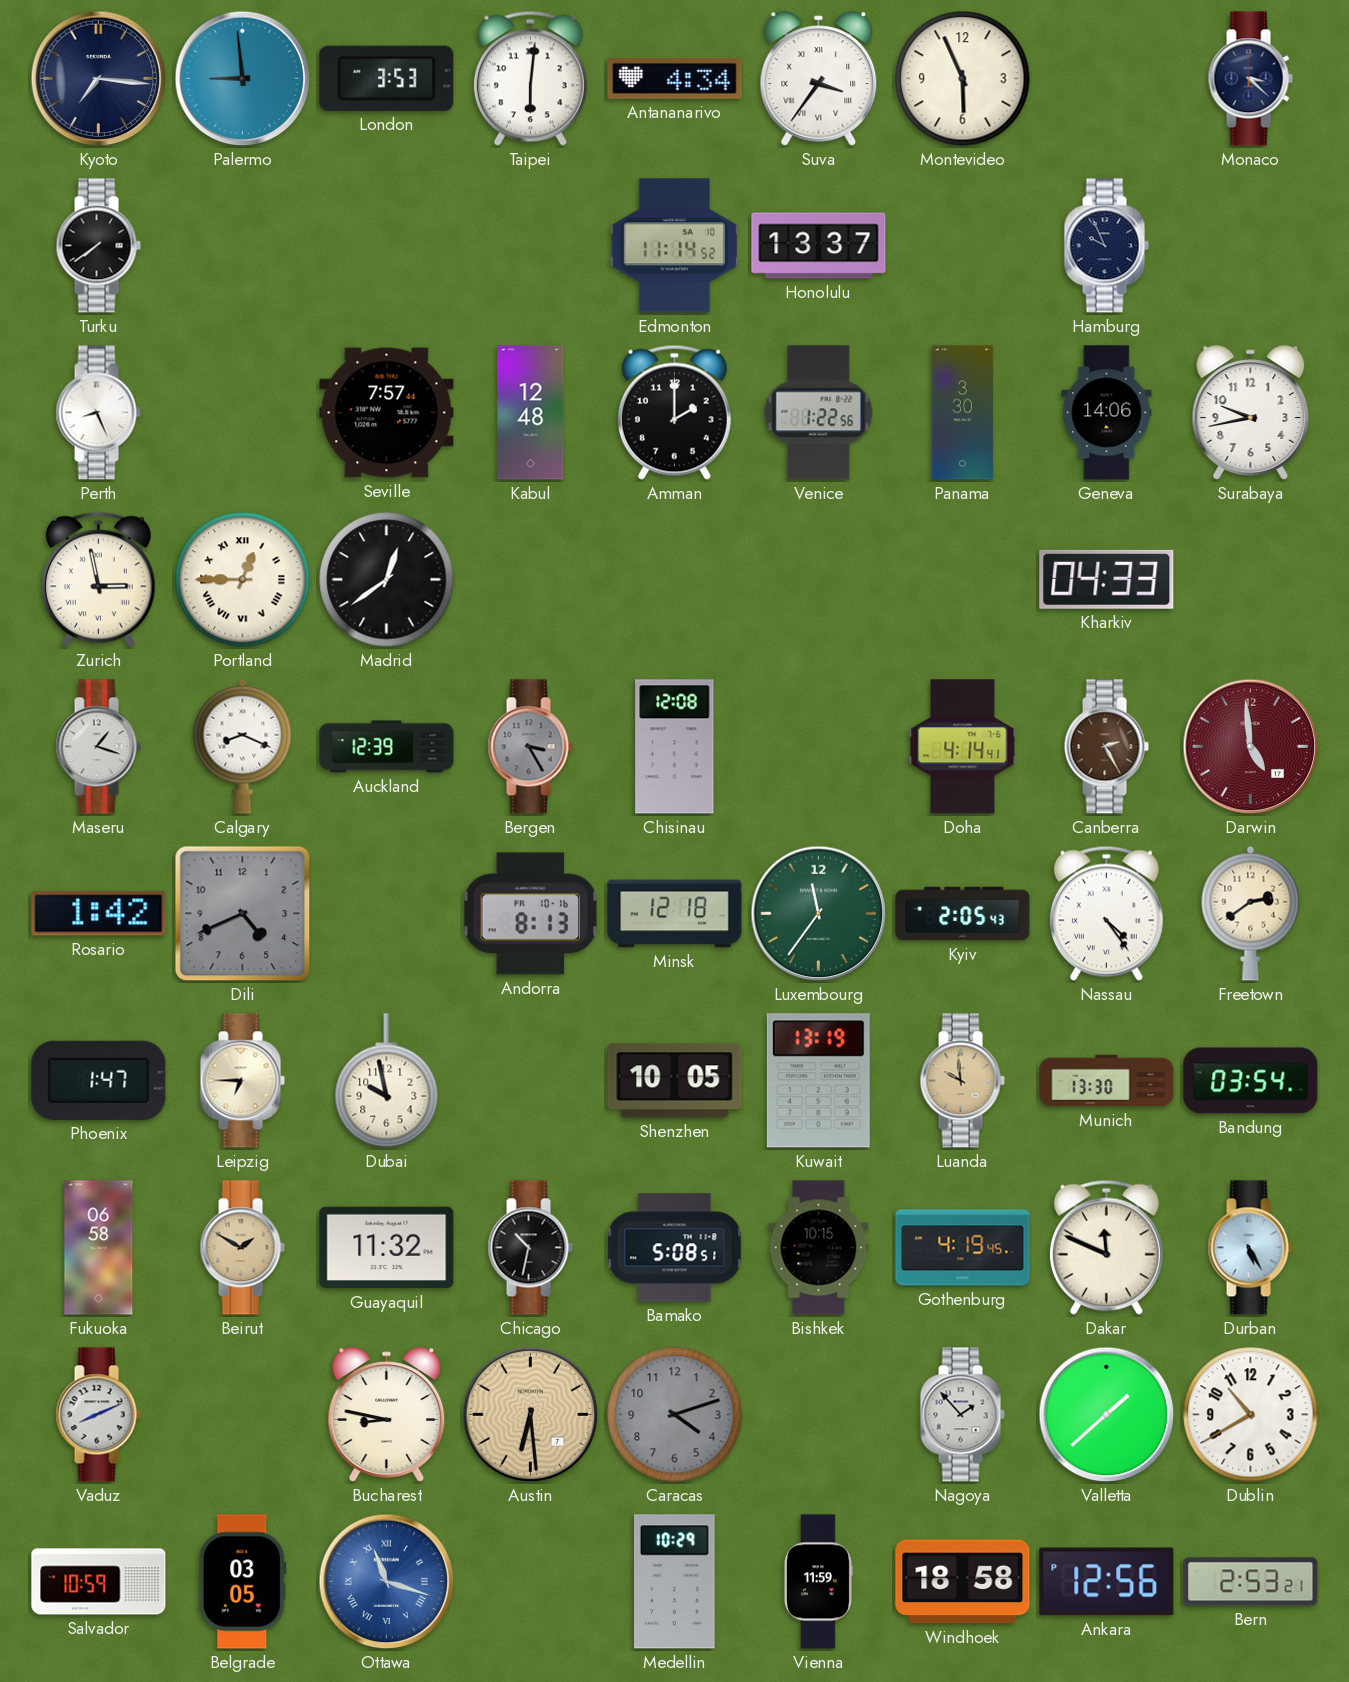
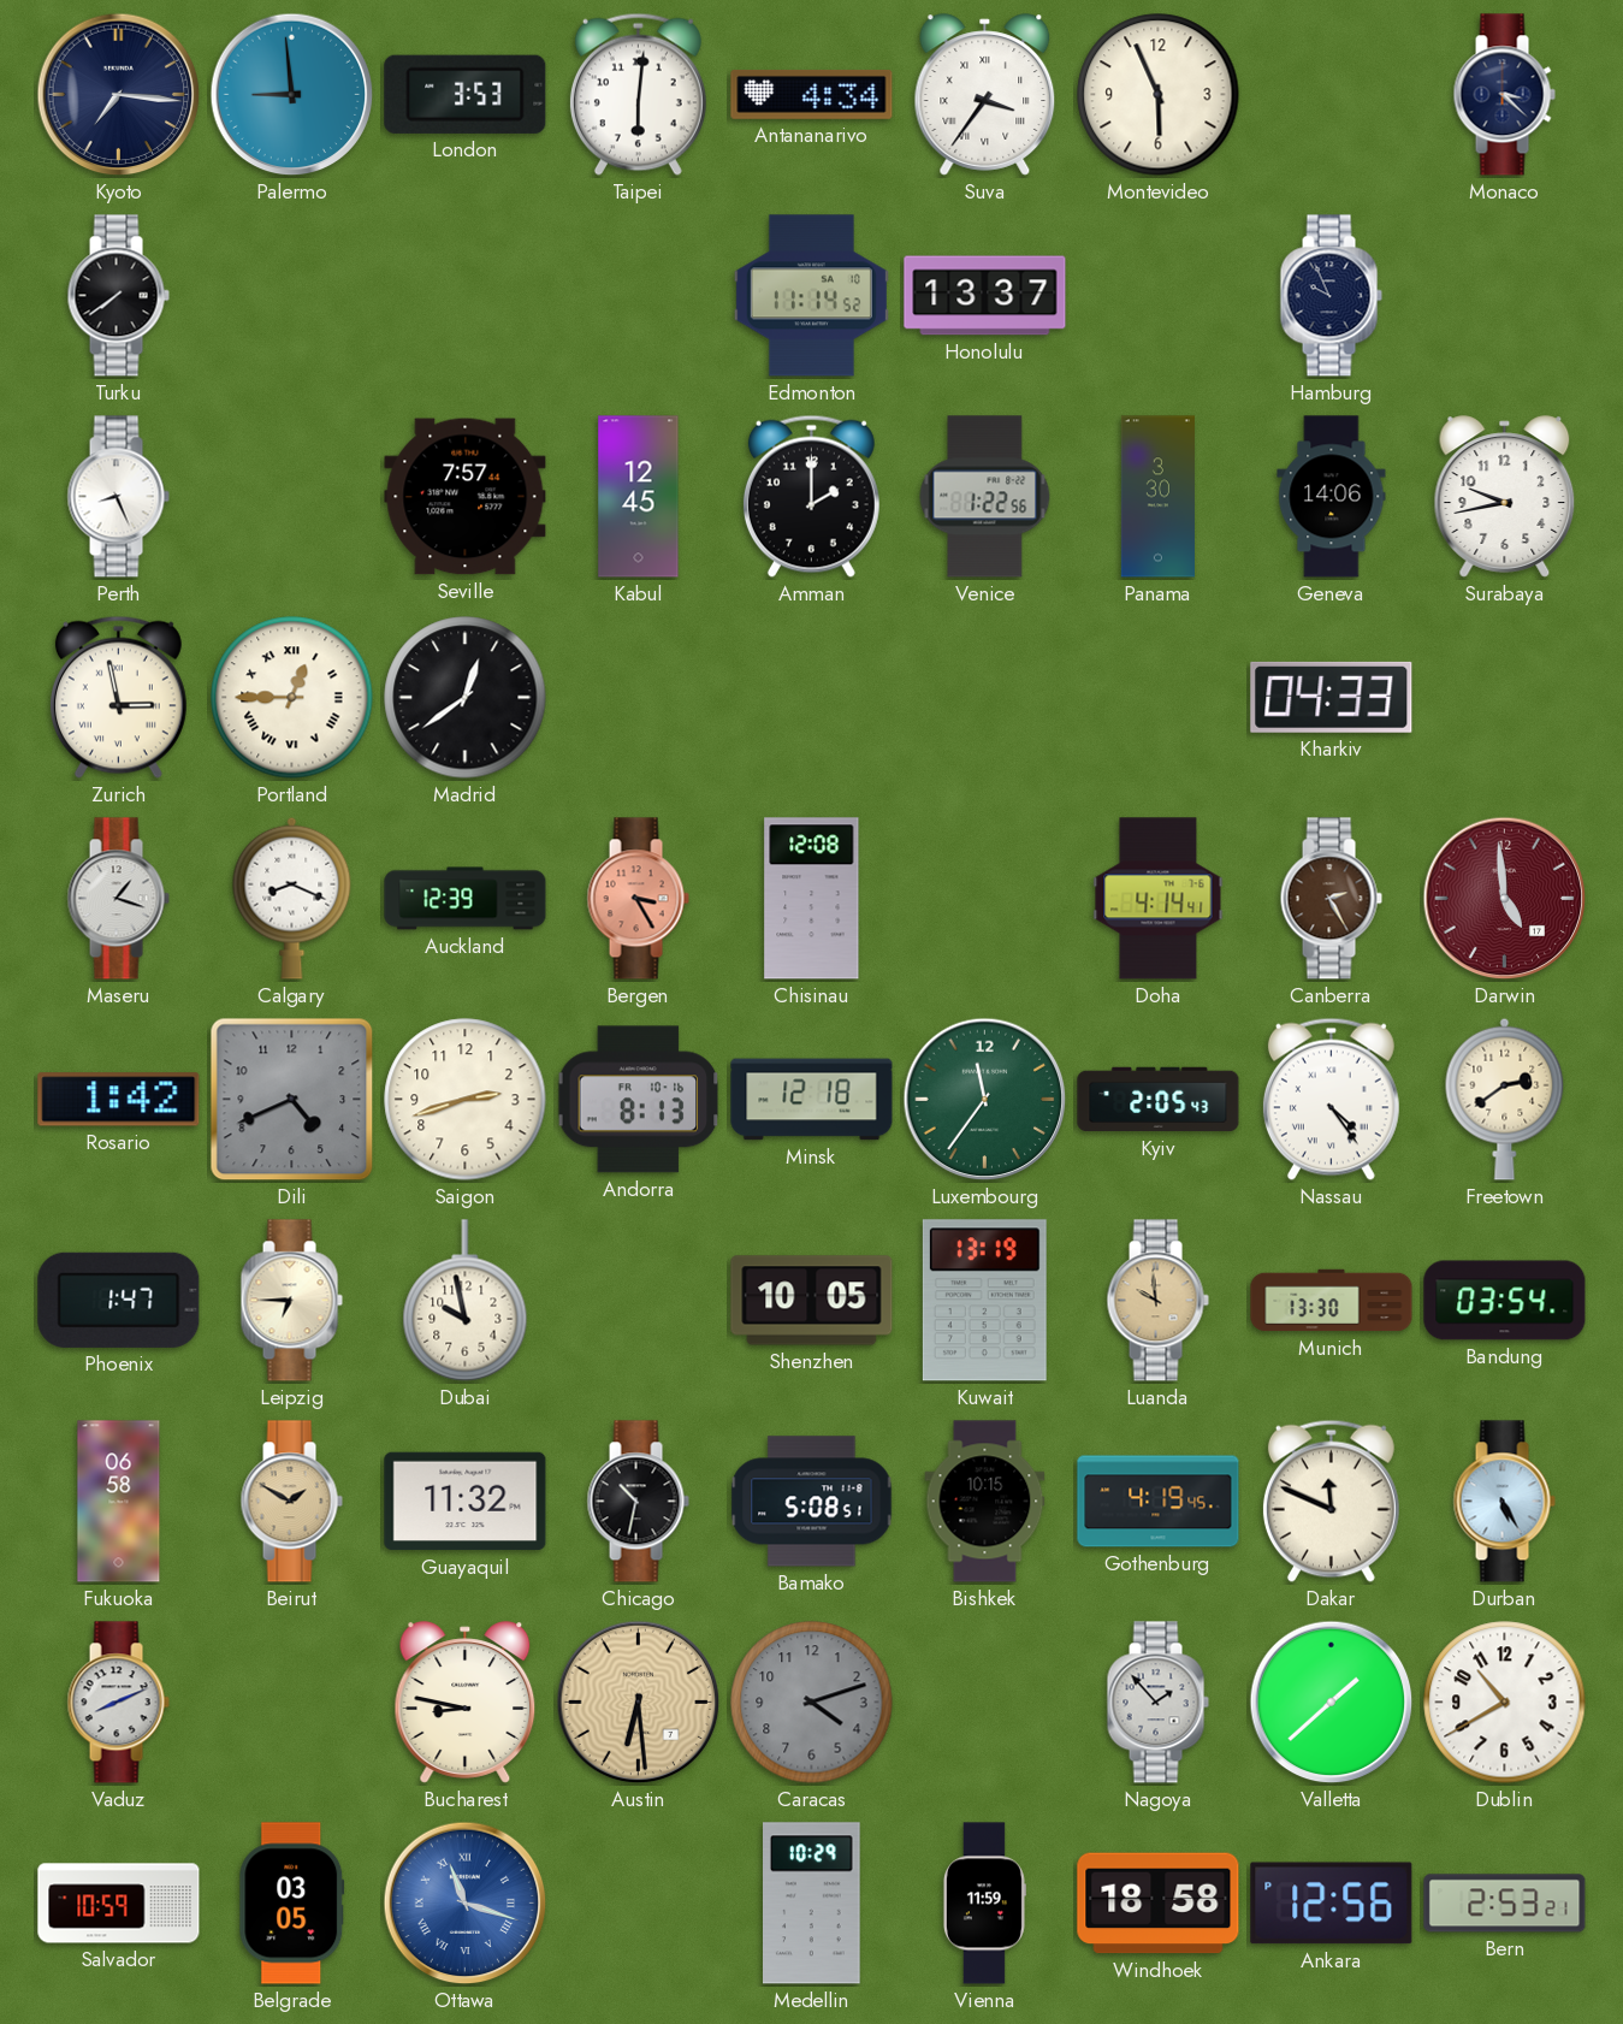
Kabul: 12:48 -> 12:45
Bergen dial: grey -> salmon
Saigon: none -> 2:42
